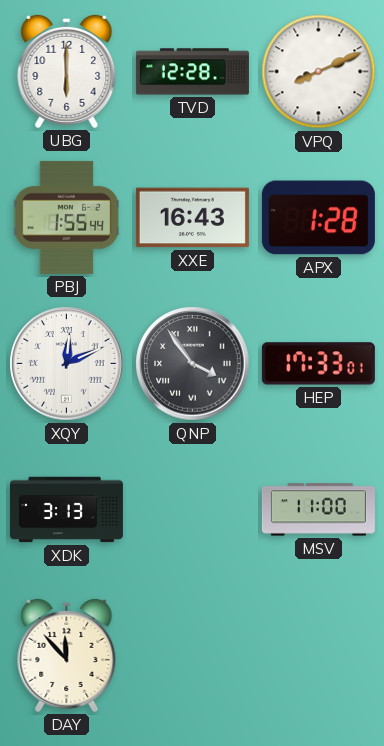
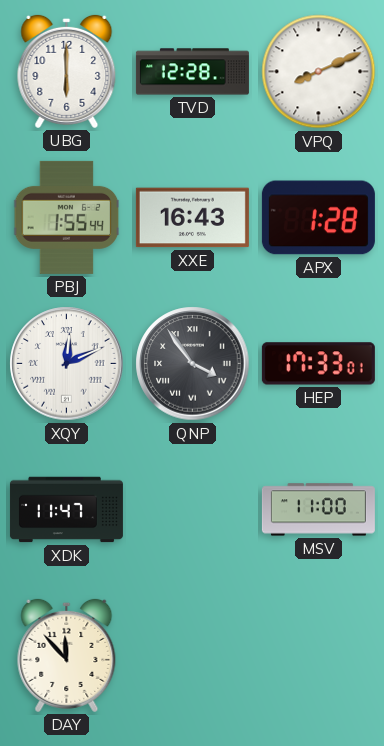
XDK: 3:13 -> 11:47
